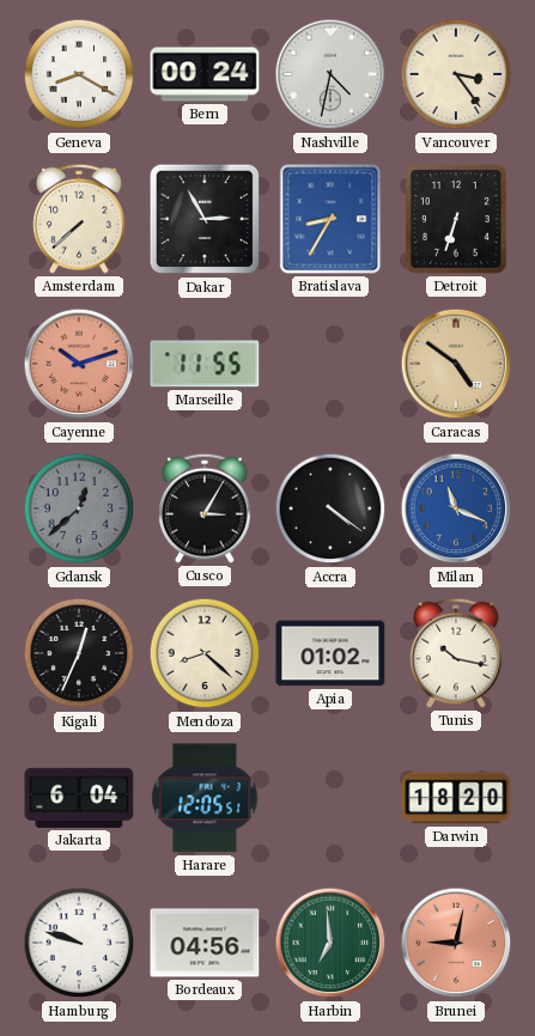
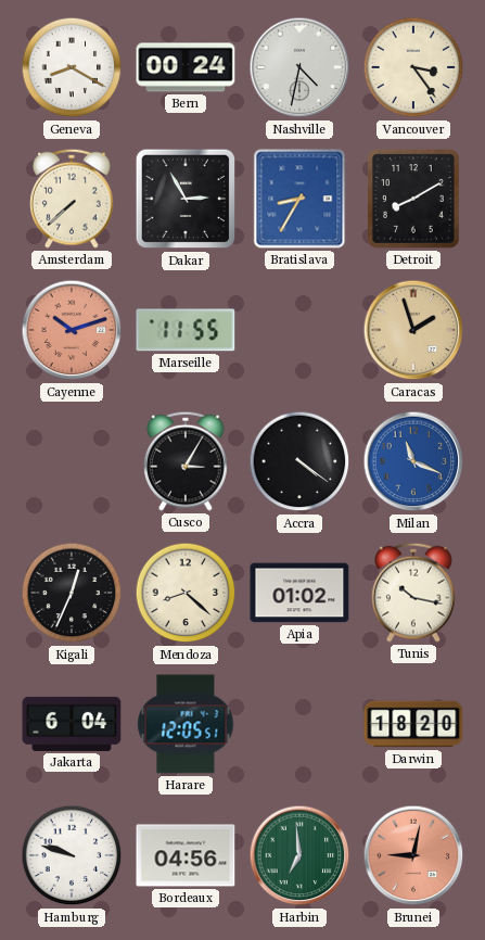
Detroit: 6:33 -> 8:10
Caracas: 4:51 -> 1:57
Gdansk: 12:38 -> none
